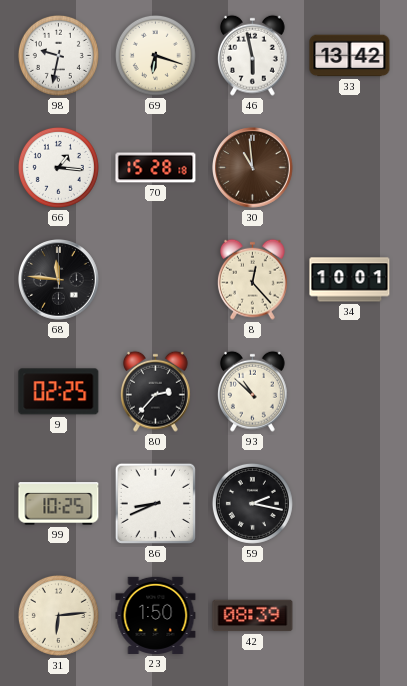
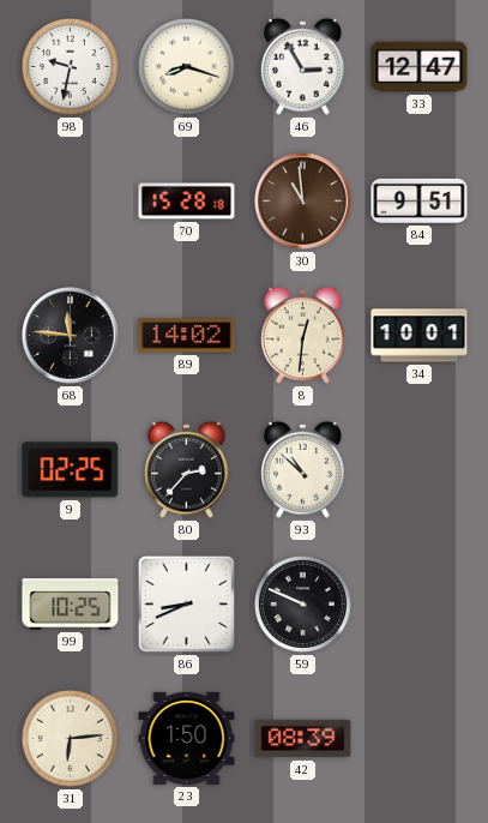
69: 6:18 -> 8:18
46: 5:58 -> 2:55
33: 13:42 -> 12:47
66: 1:16 -> none
84: none -> 9:51
89: none -> 14:02
8: 12:23 -> 12:31
59: 2:17 -> 9:49
